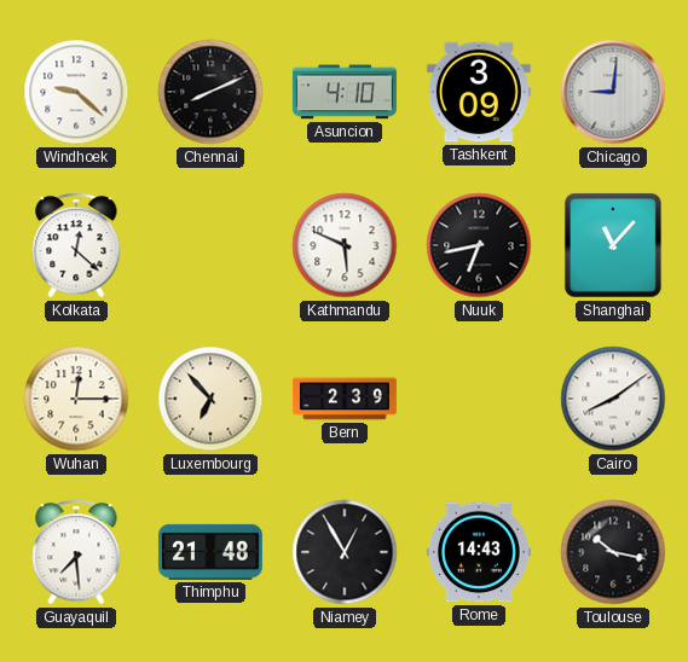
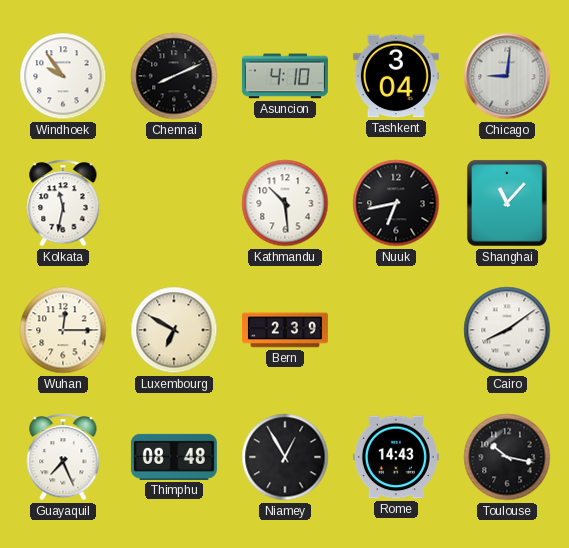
Windhoek: 9:22 -> 9:54
Tashkent: 3:09 -> 3:04
Kolkata: 12:22 -> 11:32
Kathmandu: 5:49 -> 10:29
Luxembourg: 6:53 -> 6:50
Guayaquil: 7:29 -> 7:26
Thimphu: 21:48 -> 08:48
